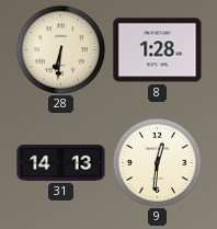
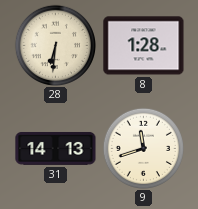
9: 12:31 -> 11:42
